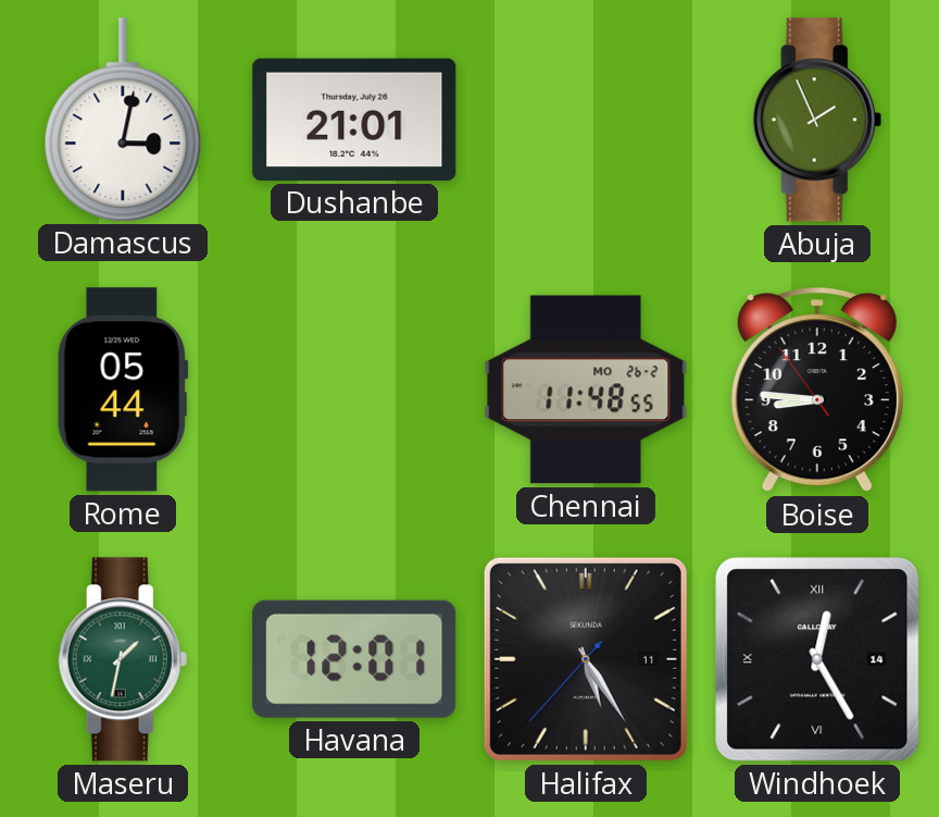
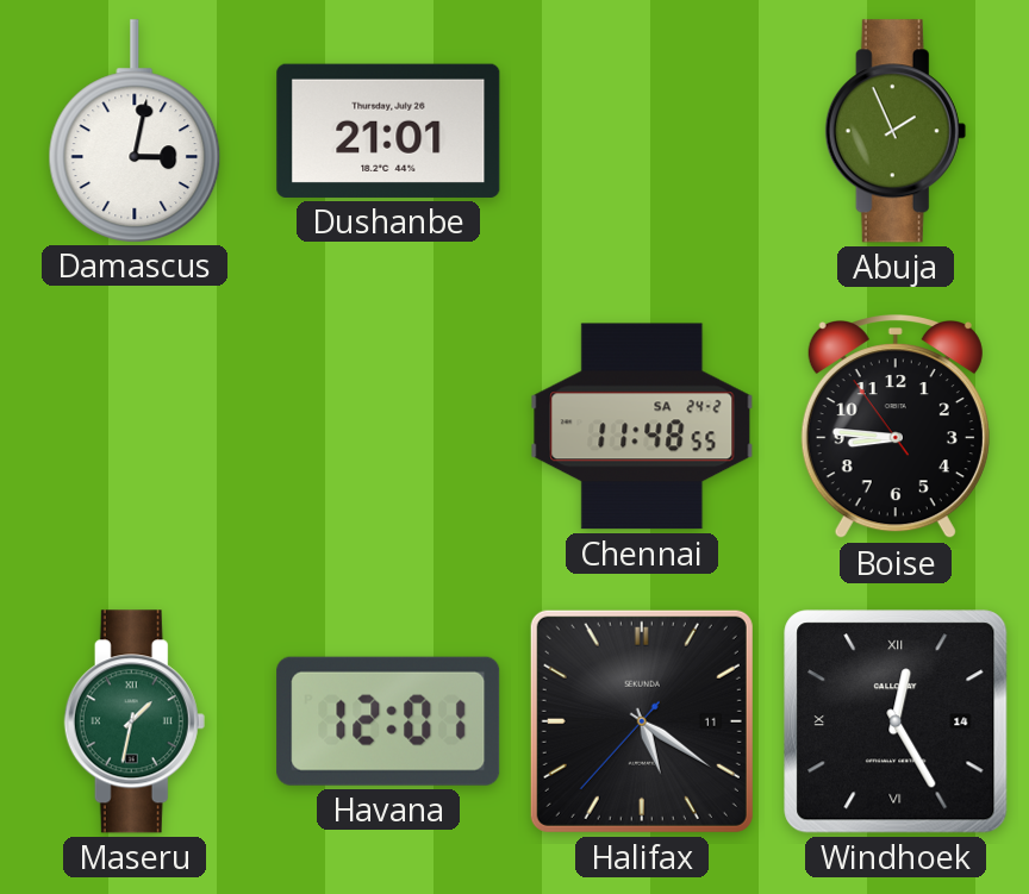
Rome: 05:44 -> none
Chennai date: MO 26-2 -> SA 24-2
Halifax: 5:24 -> 5:20
